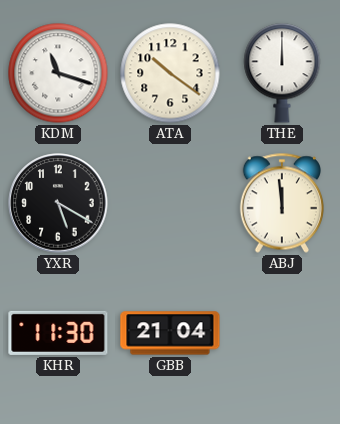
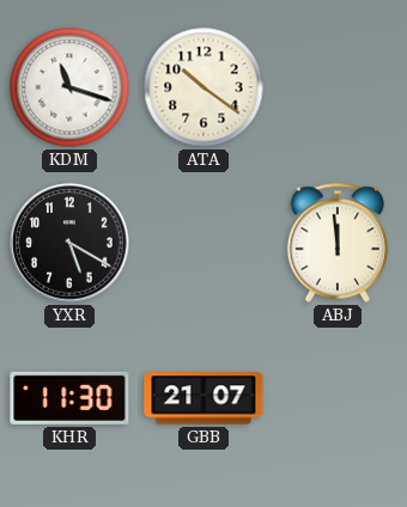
THE: 12:00 -> none
GBB: 21:04 -> 21:07
